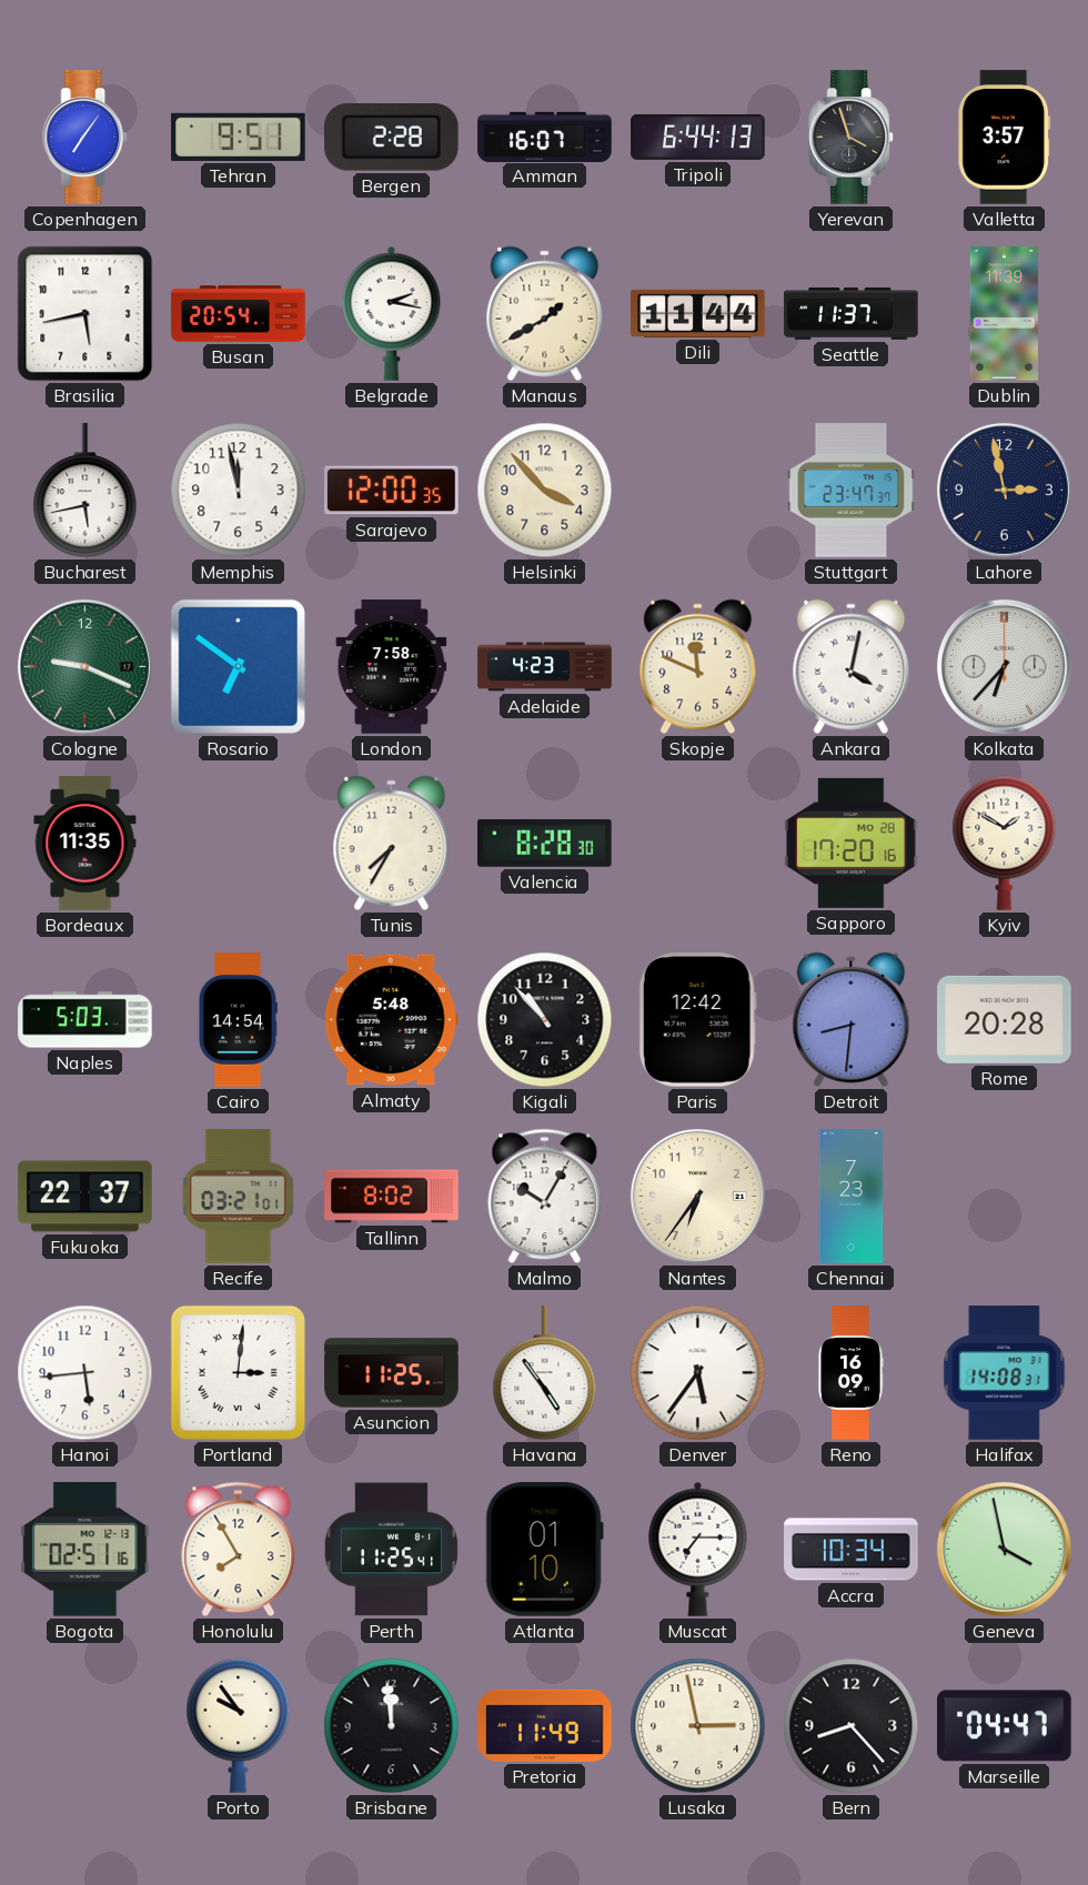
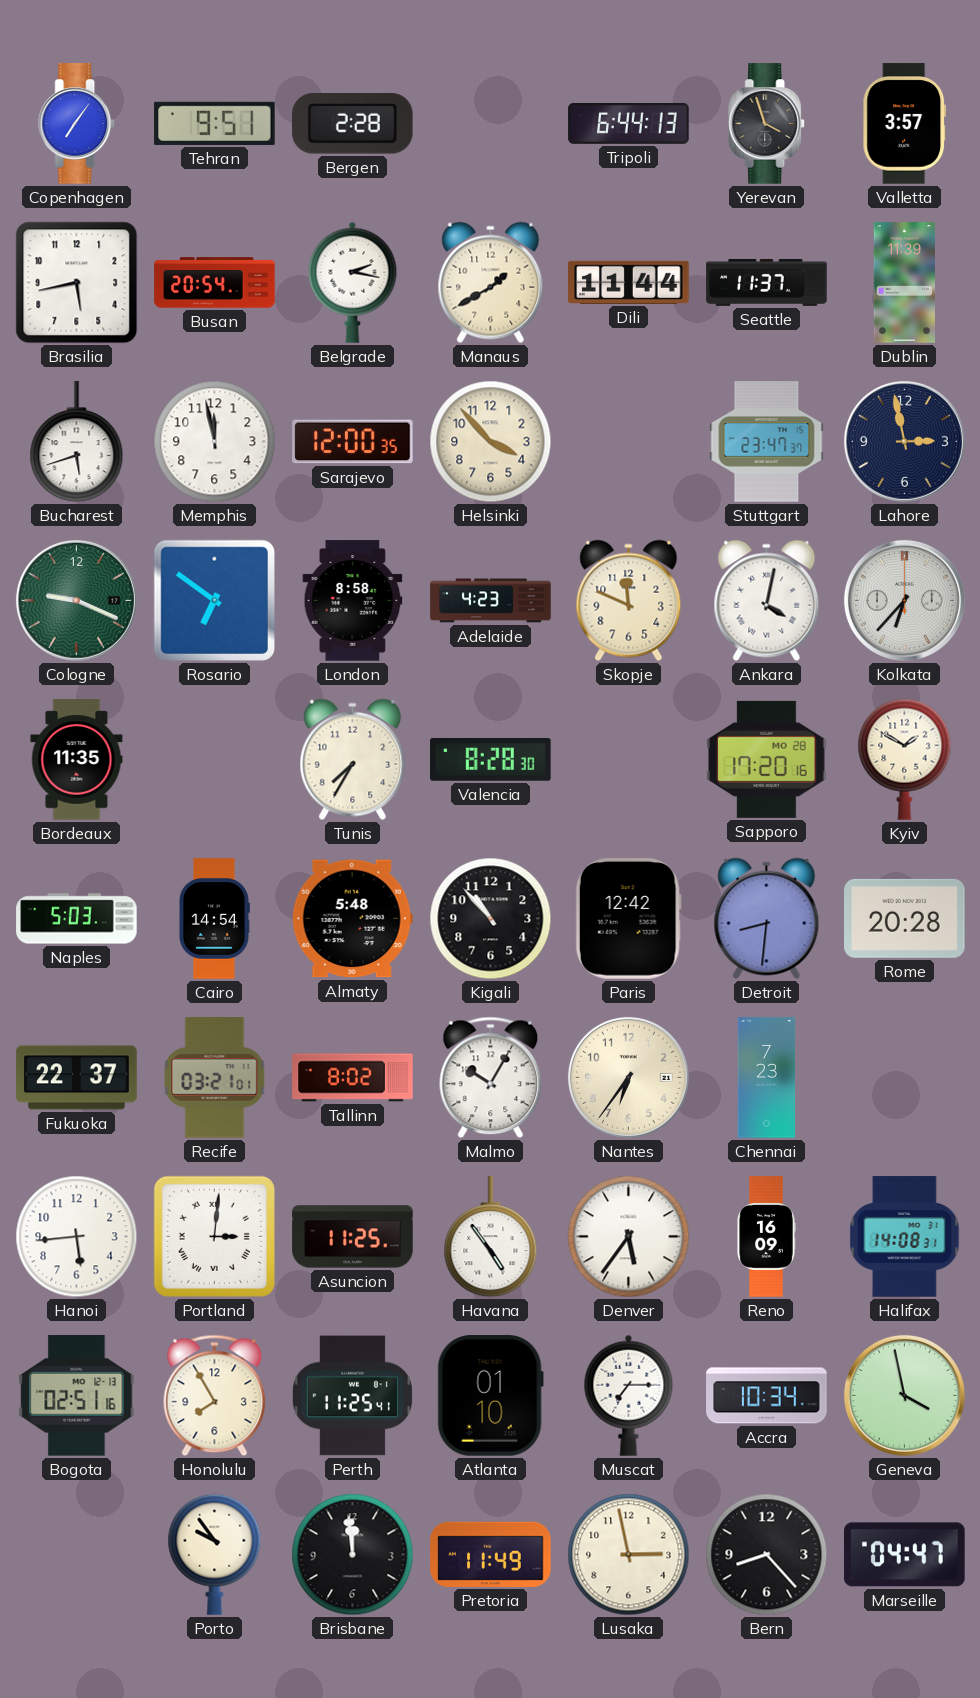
Amman: 16:07 -> none
Bucharest: 5:43 -> 5:42
London: 7:58 -> 8:58
